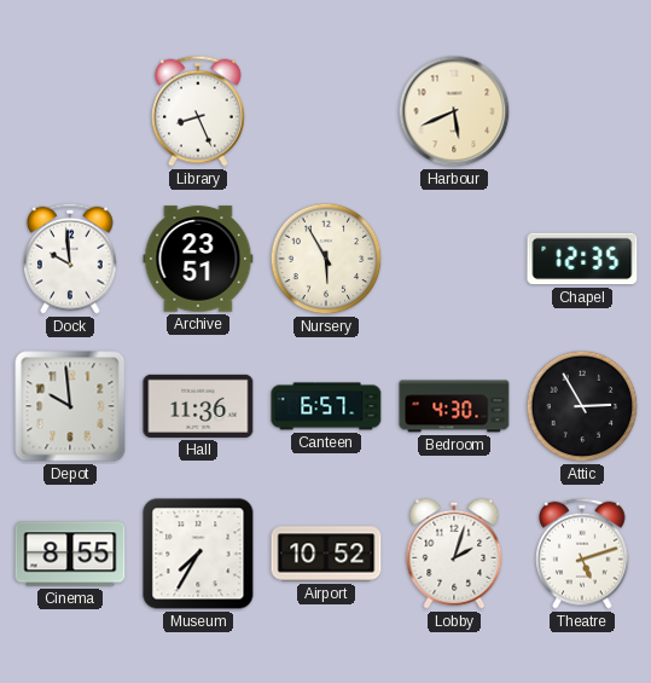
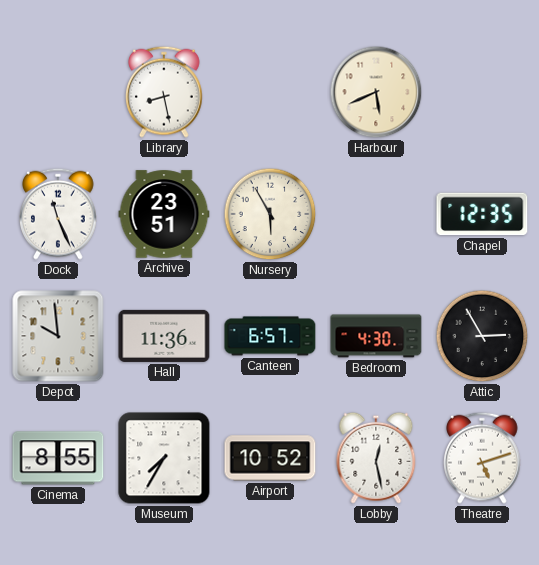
Library: 8:26 -> 8:28
Dock: 9:59 -> 11:26
Lobby: 2:03 -> 12:28
